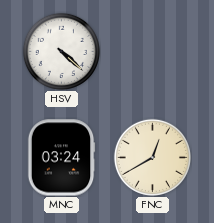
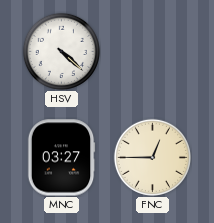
MNC: 03:24 -> 03:27
FNC: 12:40 -> 12:45
